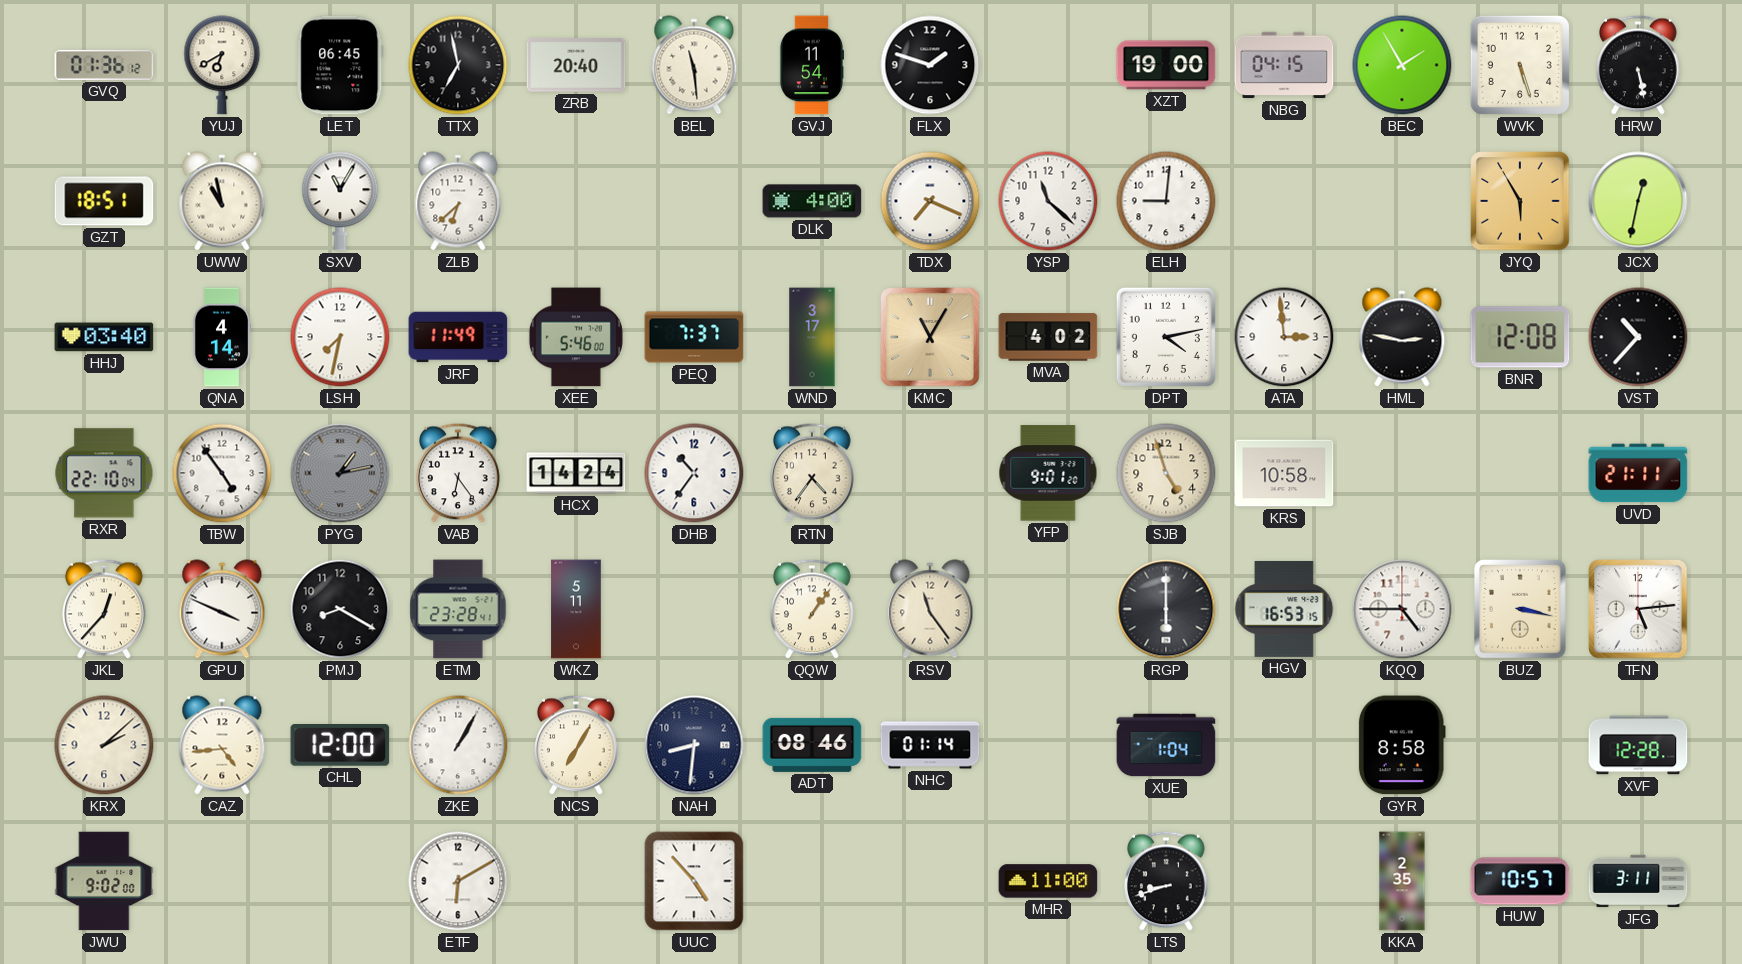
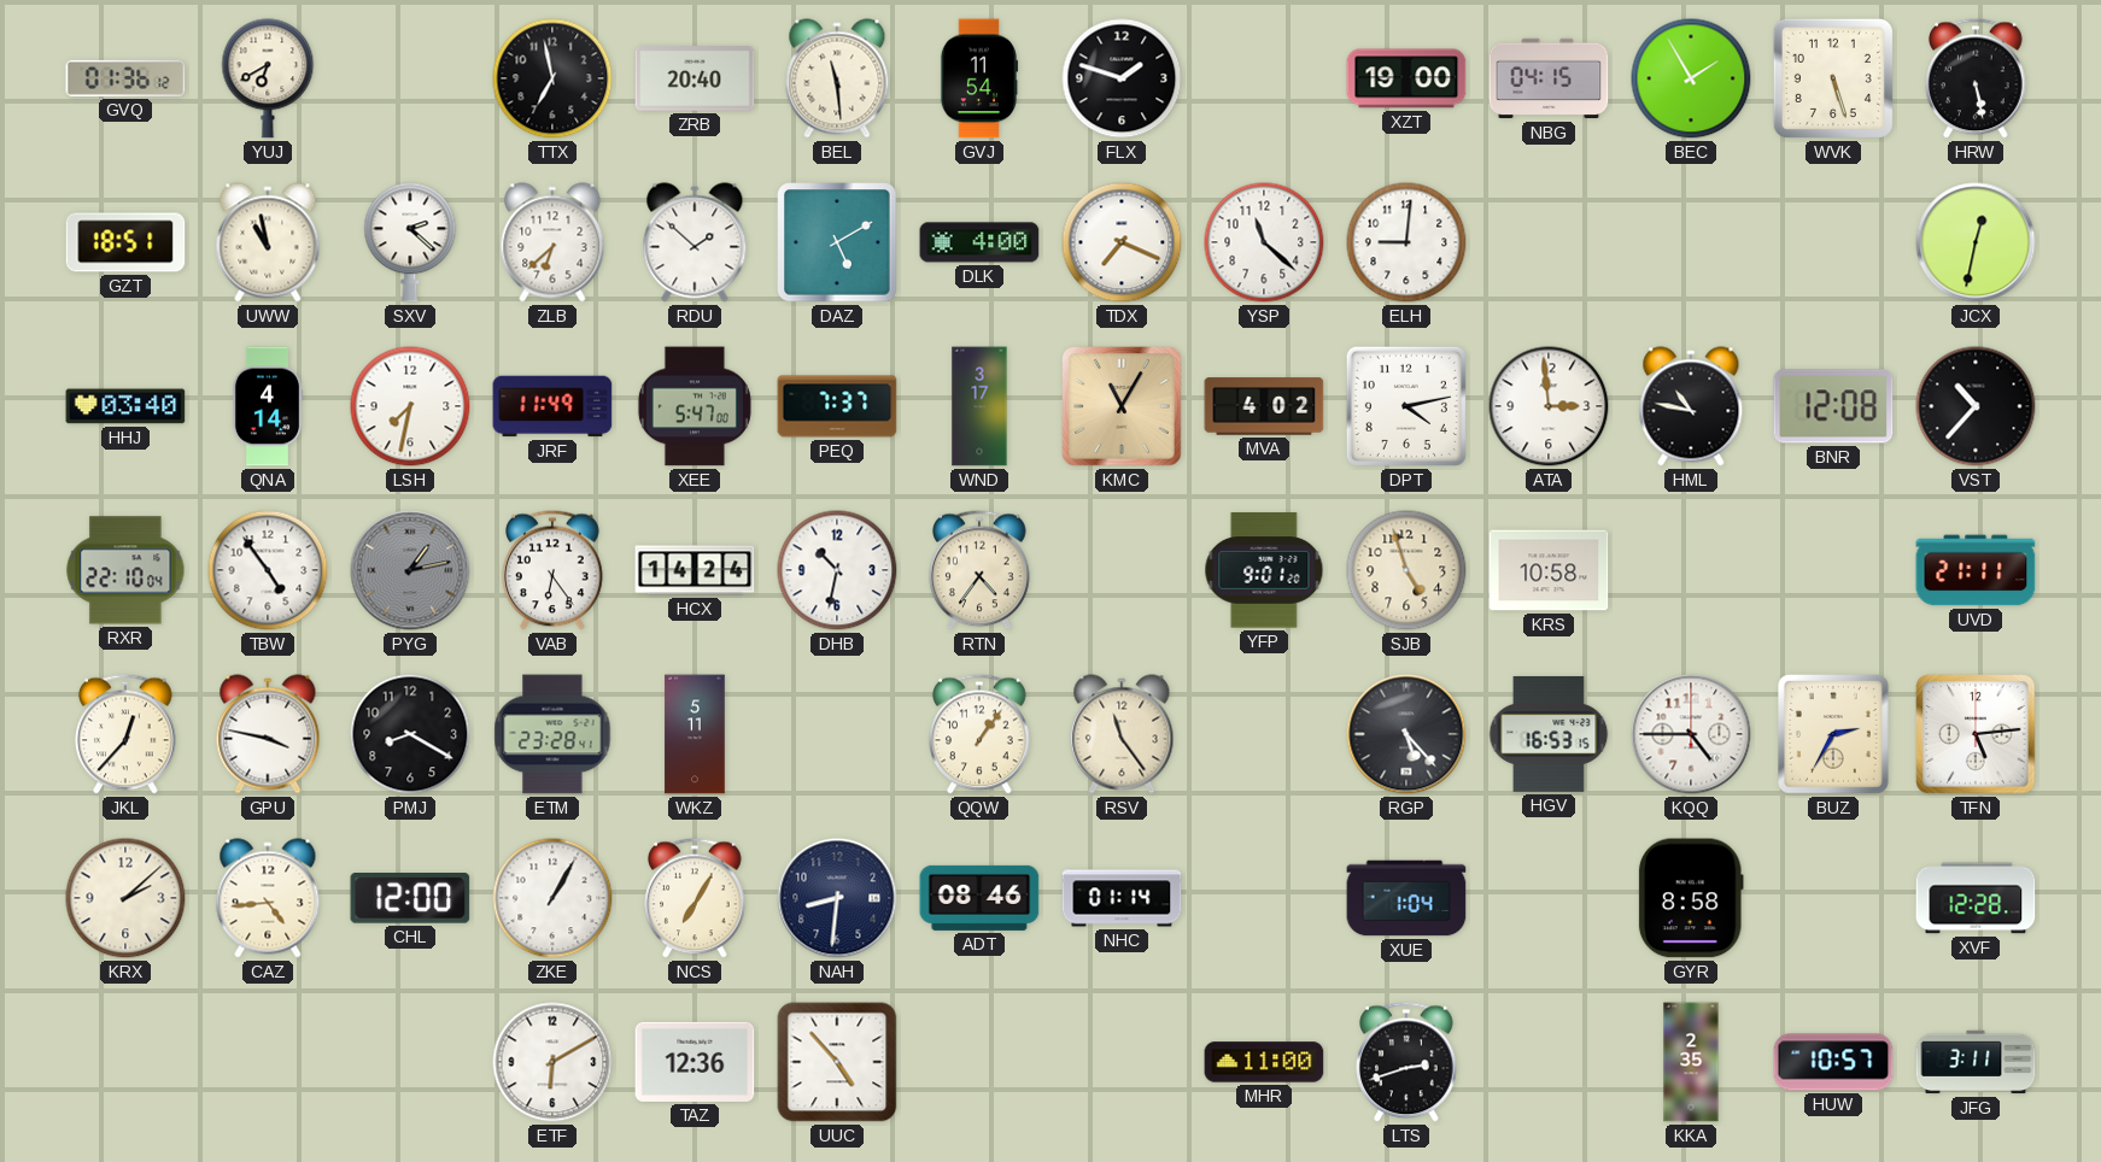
LET: 06:45 -> none
SXV: 11:05 -> 2:22
RDU: none -> 1:52
DAZ: none -> 5:10
JYQ: 5:55 -> none
XEE: 5:46 -> 5:47
HML: 2:47 -> 10:47
DHB: 10:36 -> 10:32
GPU: 3:49 -> 3:47
RGP: 6:00 -> 5:23
BUZ: 3:17 -> 2:35
JWU: 9:02 -> none
TAZ: none -> 12:36
LTS: 8:42 -> 2:42
